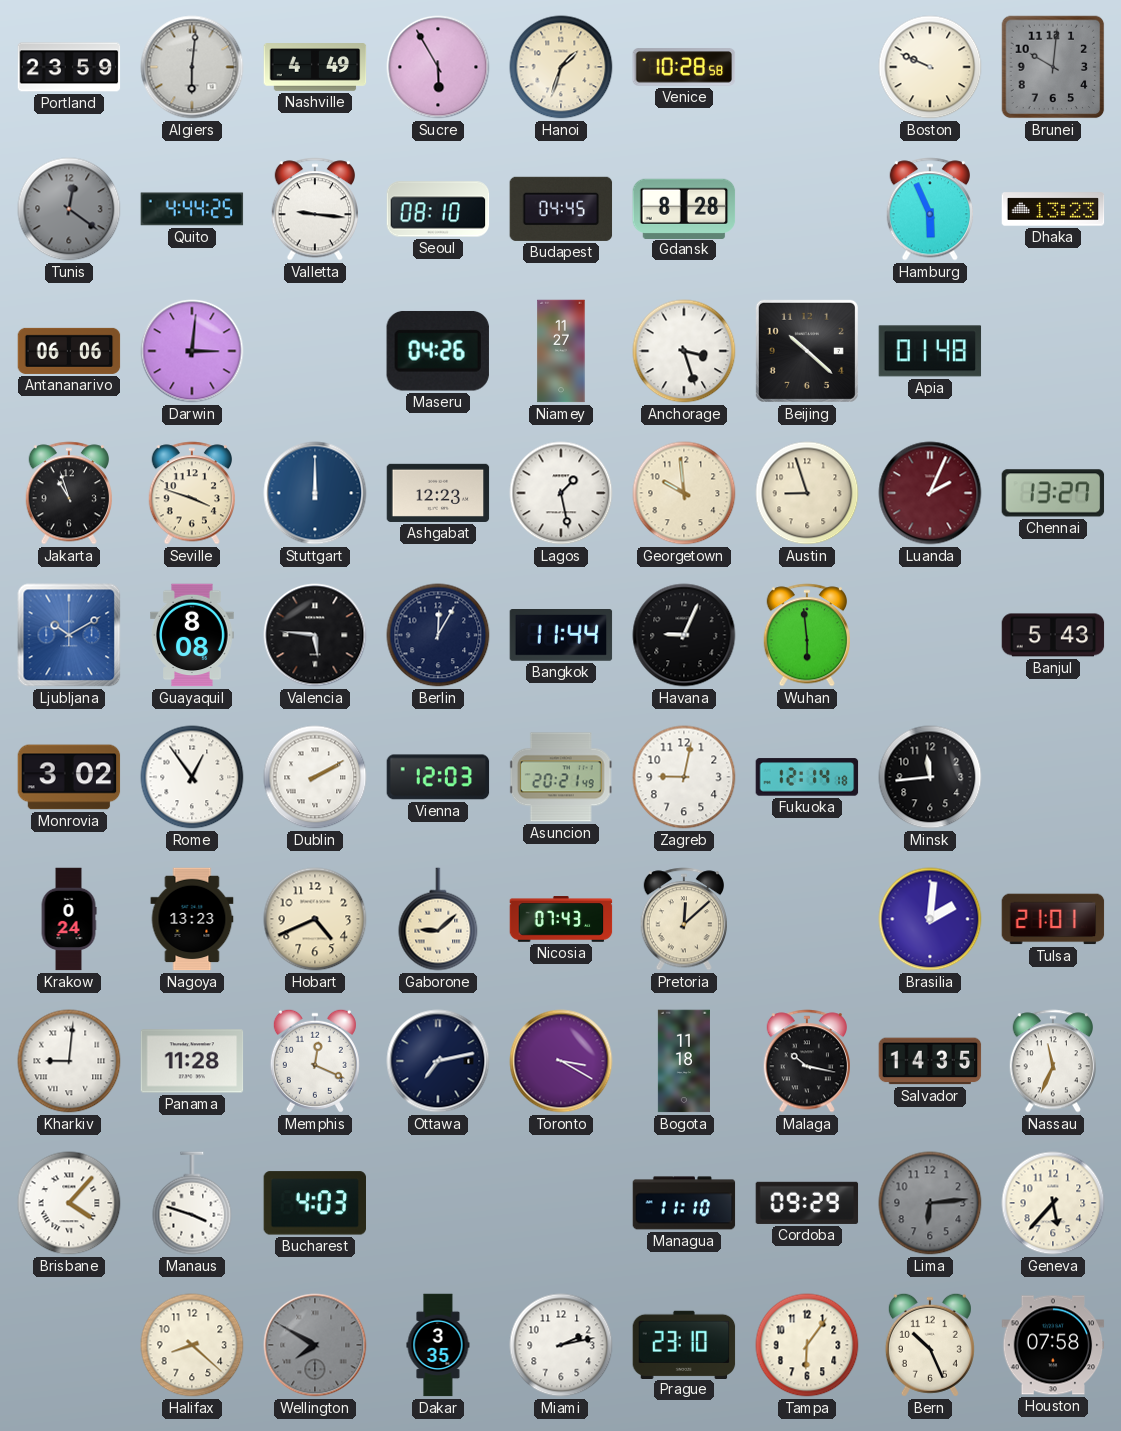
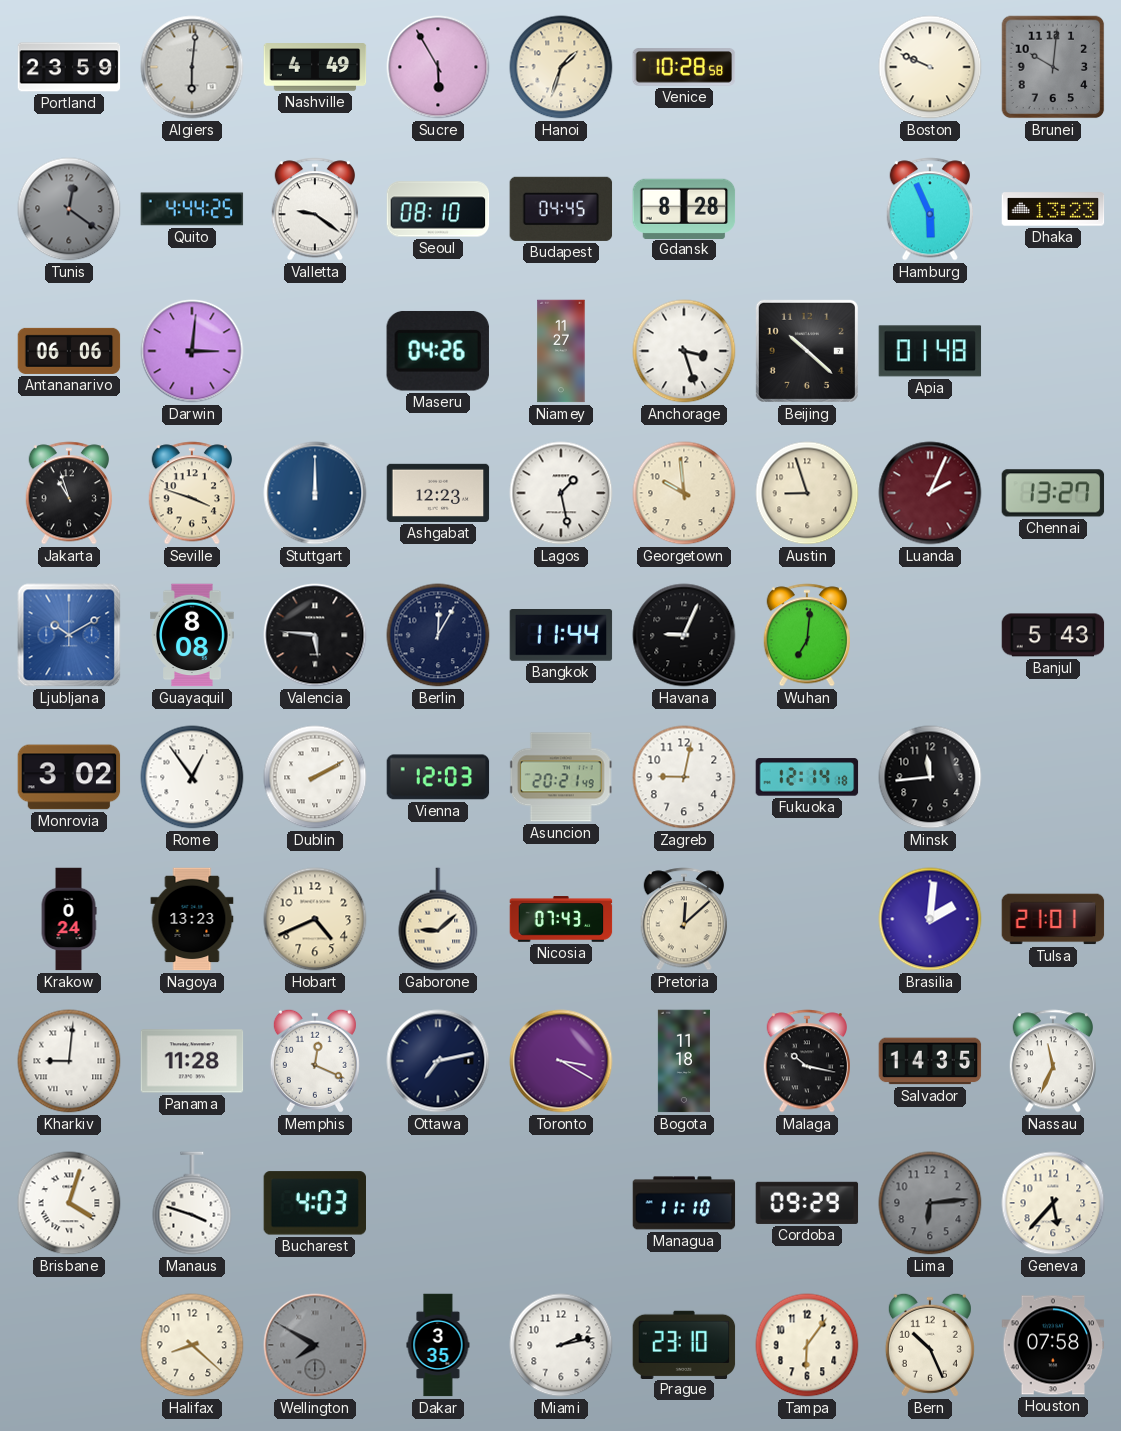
Valletta: 9:16 -> 9:21
Wuhan: 5:59 -> 7:01
Brisbane: 4:07 -> 4:03
